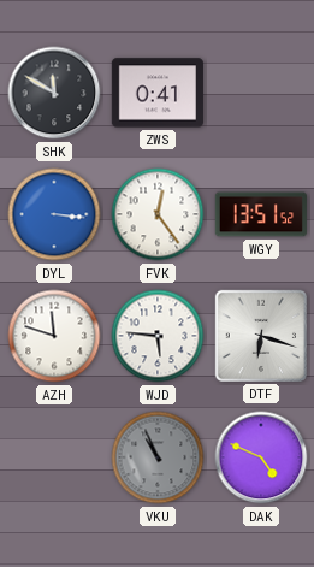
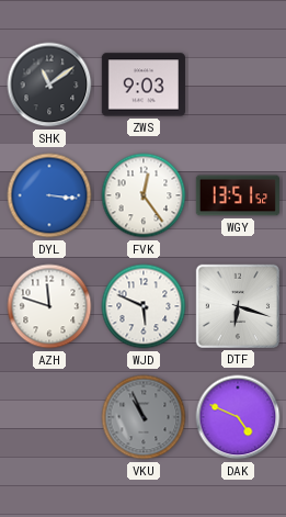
SHK: 11:50 -> 11:09
ZWS: 0:41 -> 9:03
WJD: 5:46 -> 5:49
